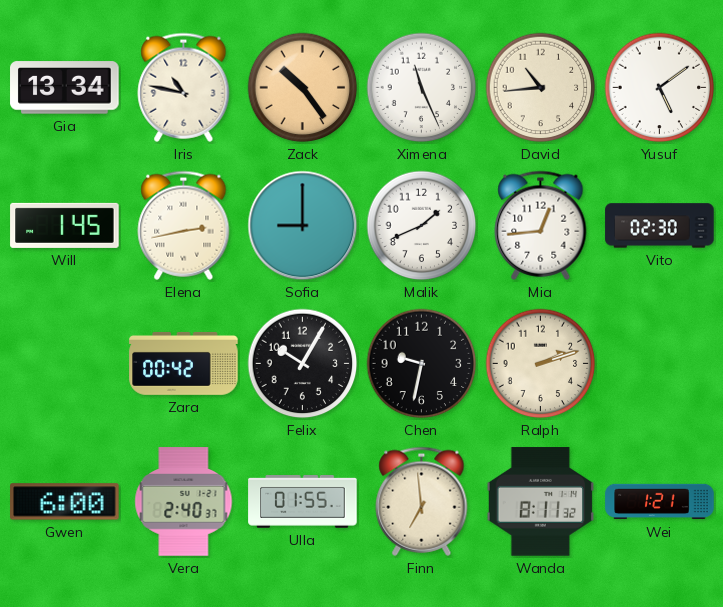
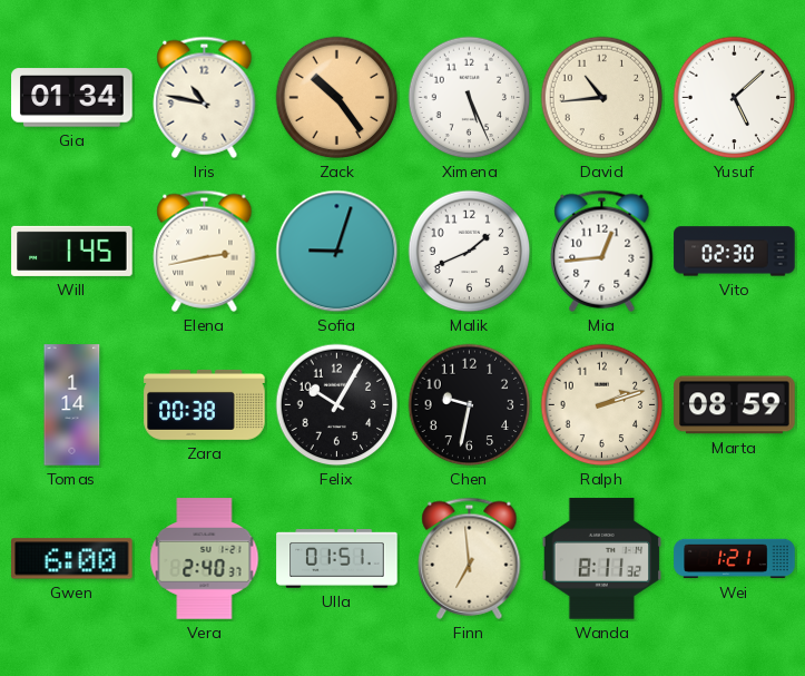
Gia: 13:34 -> 01:34
Ximena: 11:26 -> 5:26
Yusuf: 5:09 -> 5:08
Sofia: 9:00 -> 9:03
Tomas: none -> 1:14
Zara: 00:42 -> 00:38
Marta: none -> 08:59
Ulla: 01:55 -> 01:51
